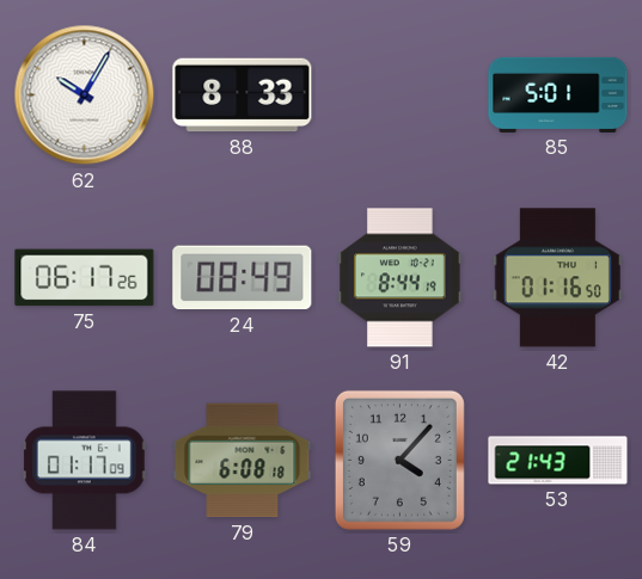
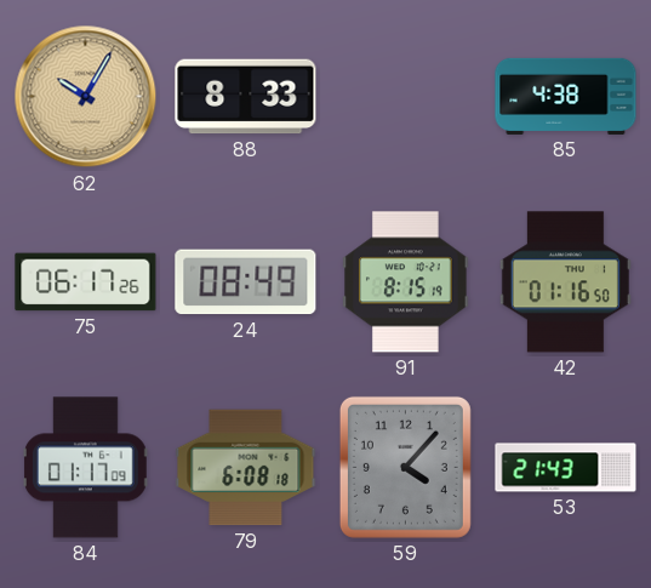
62 dial: white -> champagne
85: 5:01 -> 4:38
91: 8:44 -> 8:15
